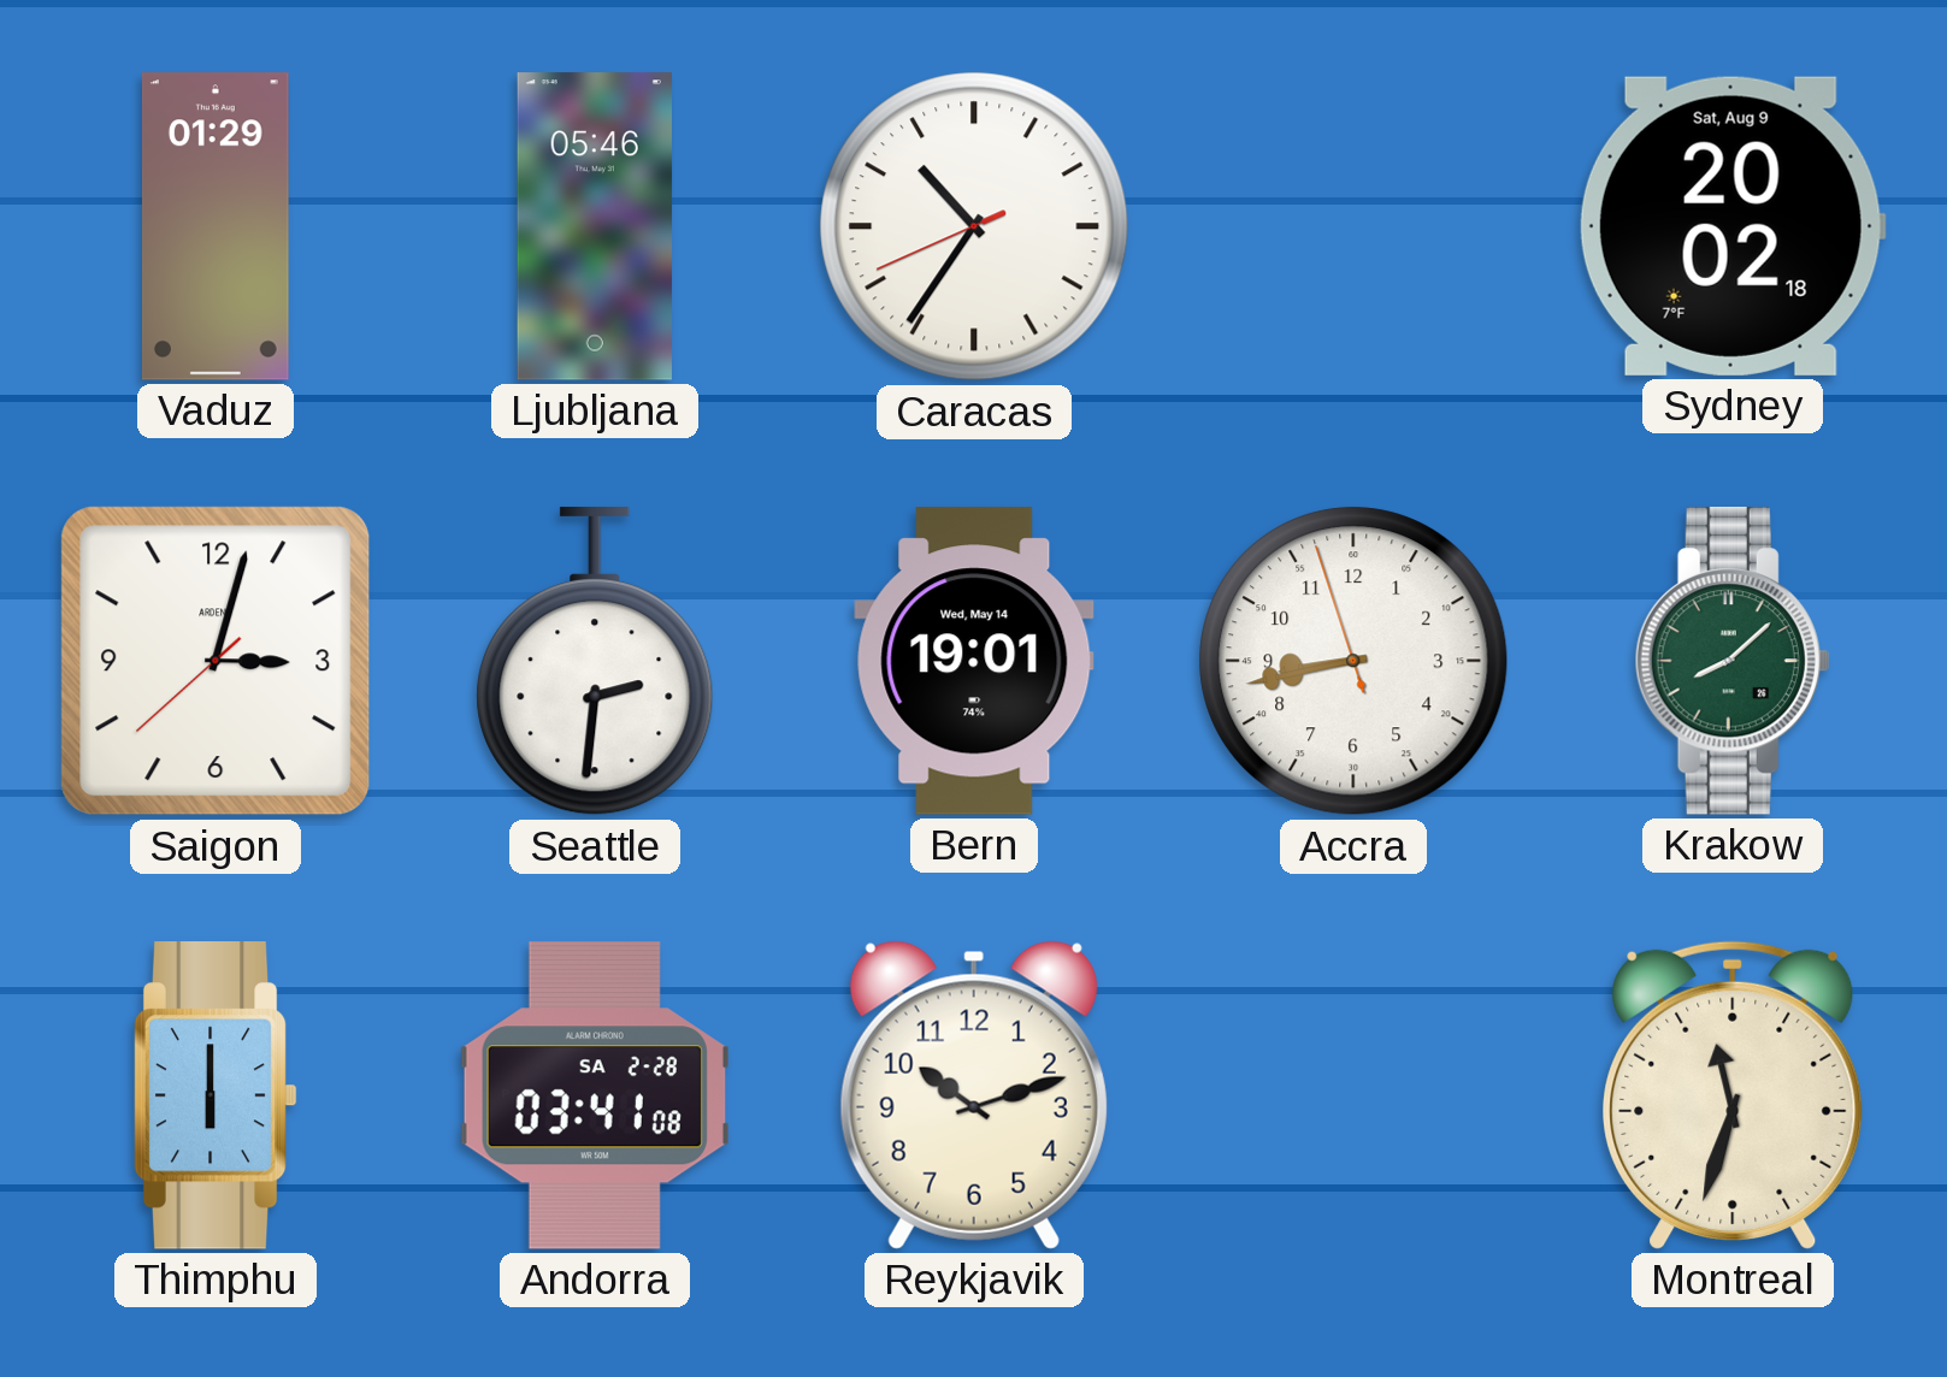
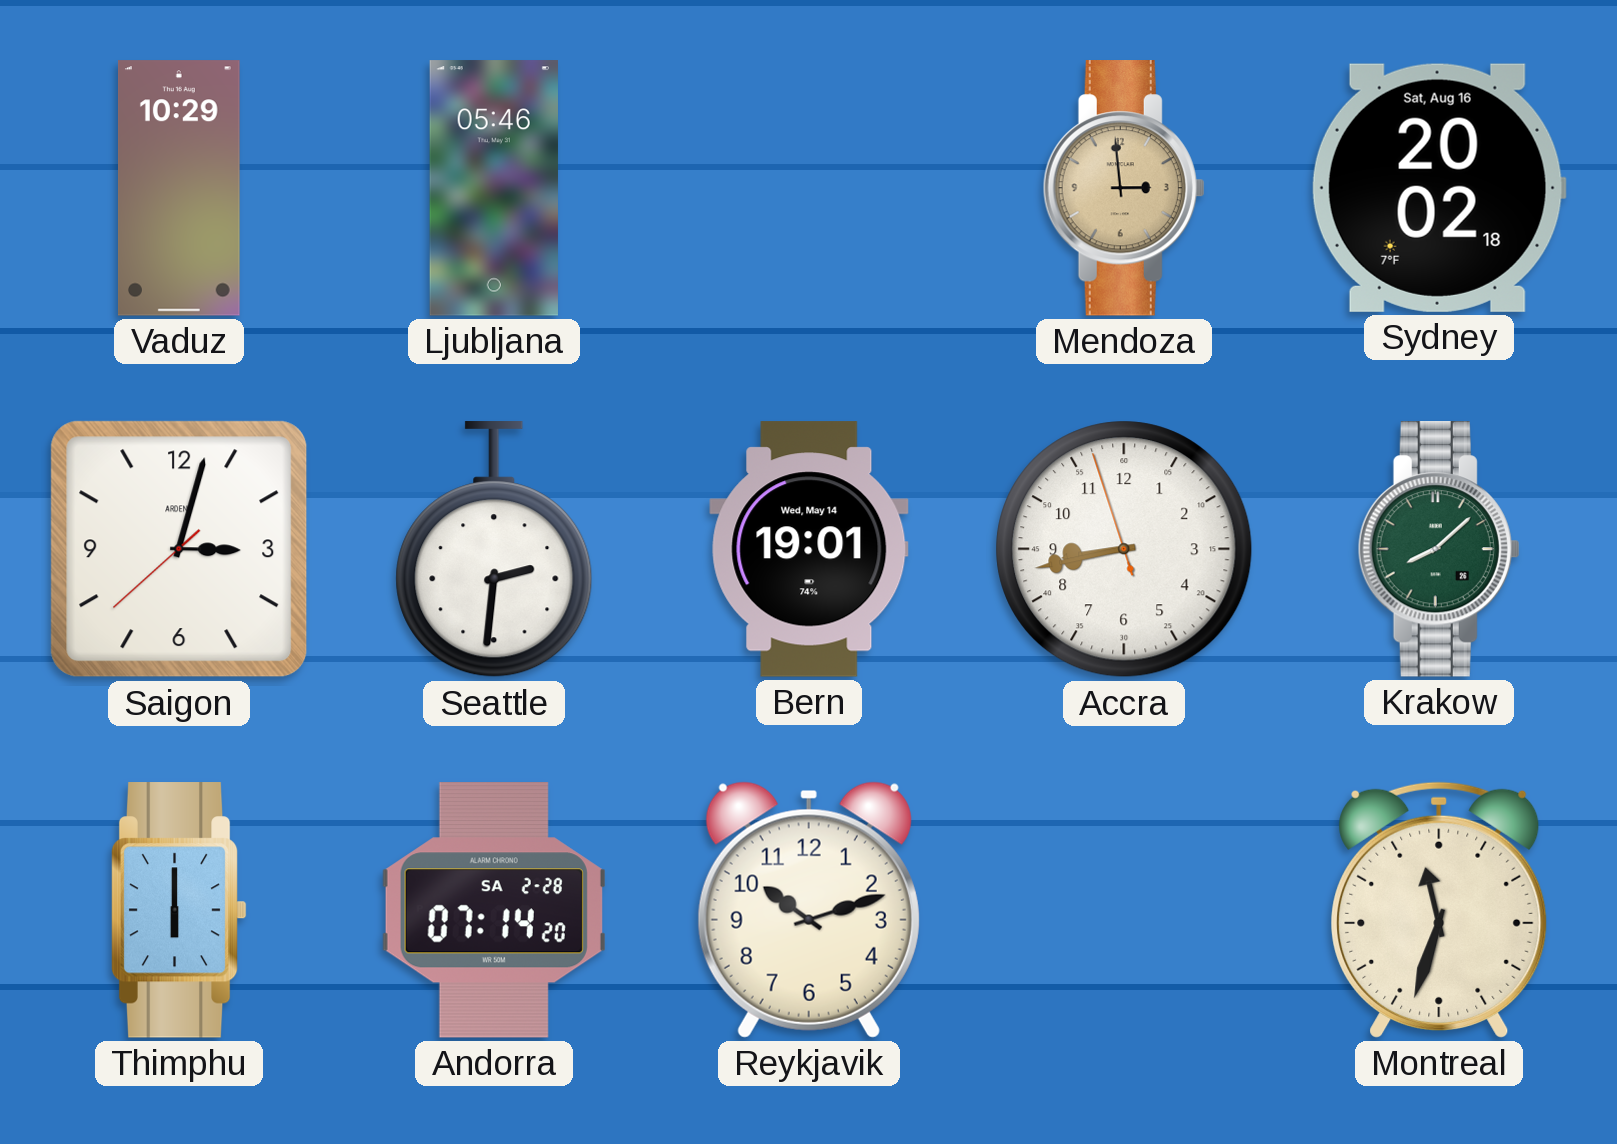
Vaduz: 01:29 -> 10:29
Caracas: 10:35 -> none
Mendoza: none -> 2:59
Sydney date: Sat, Aug 9 -> Sat, Aug 16
Andorra: 03:41 -> 07:14
